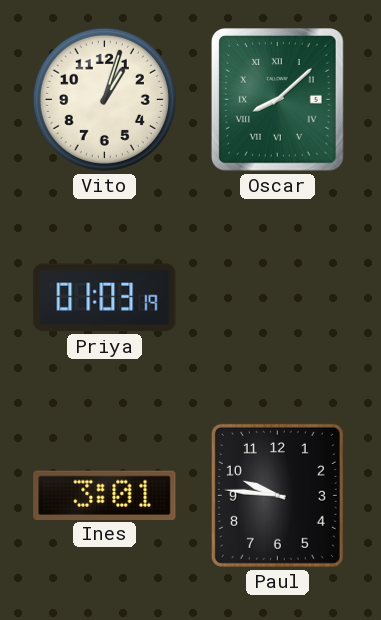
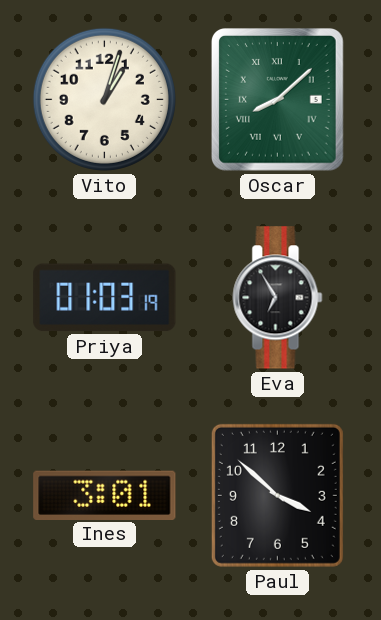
Eva: none -> 6:55
Paul: 9:46 -> 3:52
